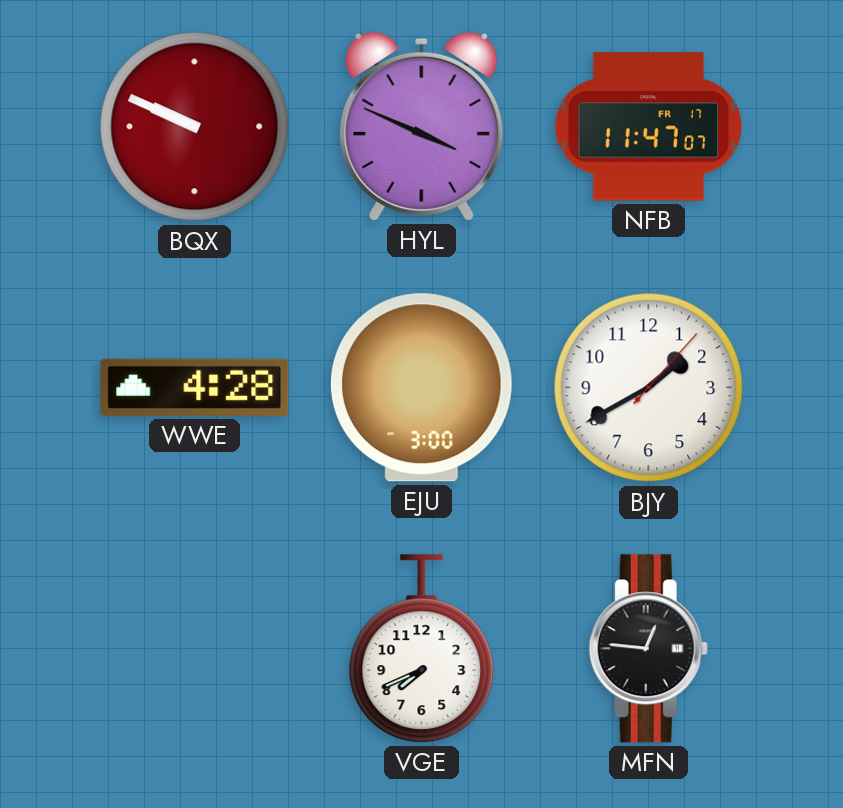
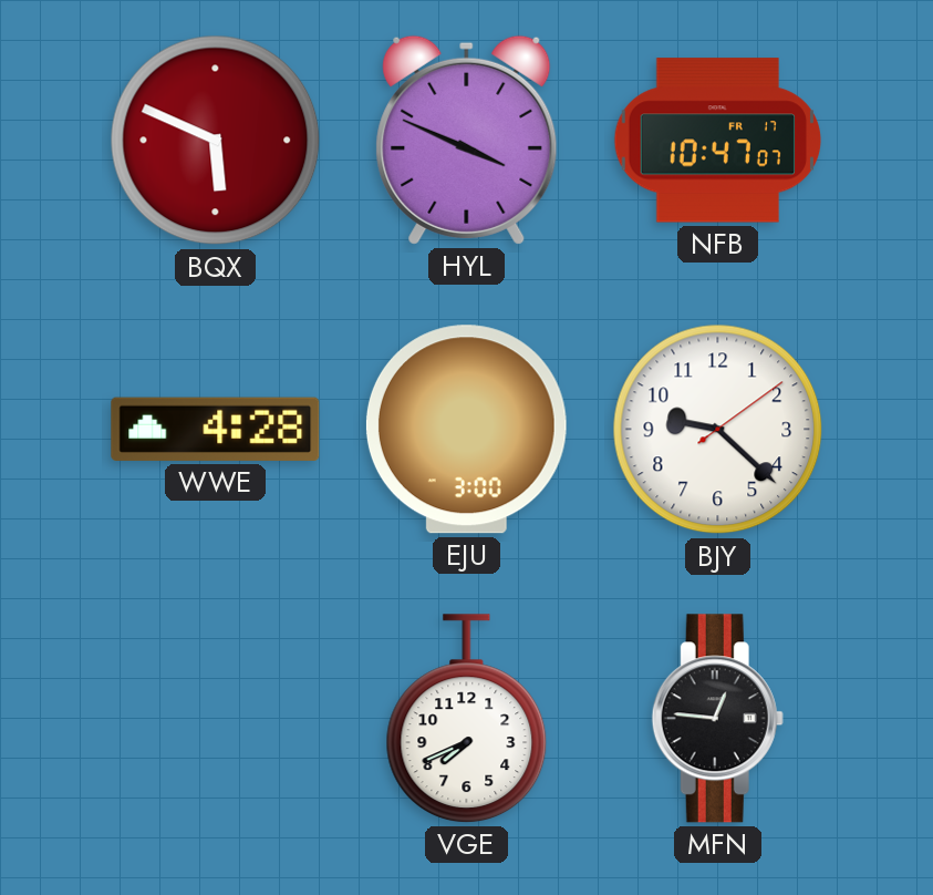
BQX: 9:49 -> 5:49
NFB: 11:47 -> 10:47
BJY: 1:40 -> 9:22
